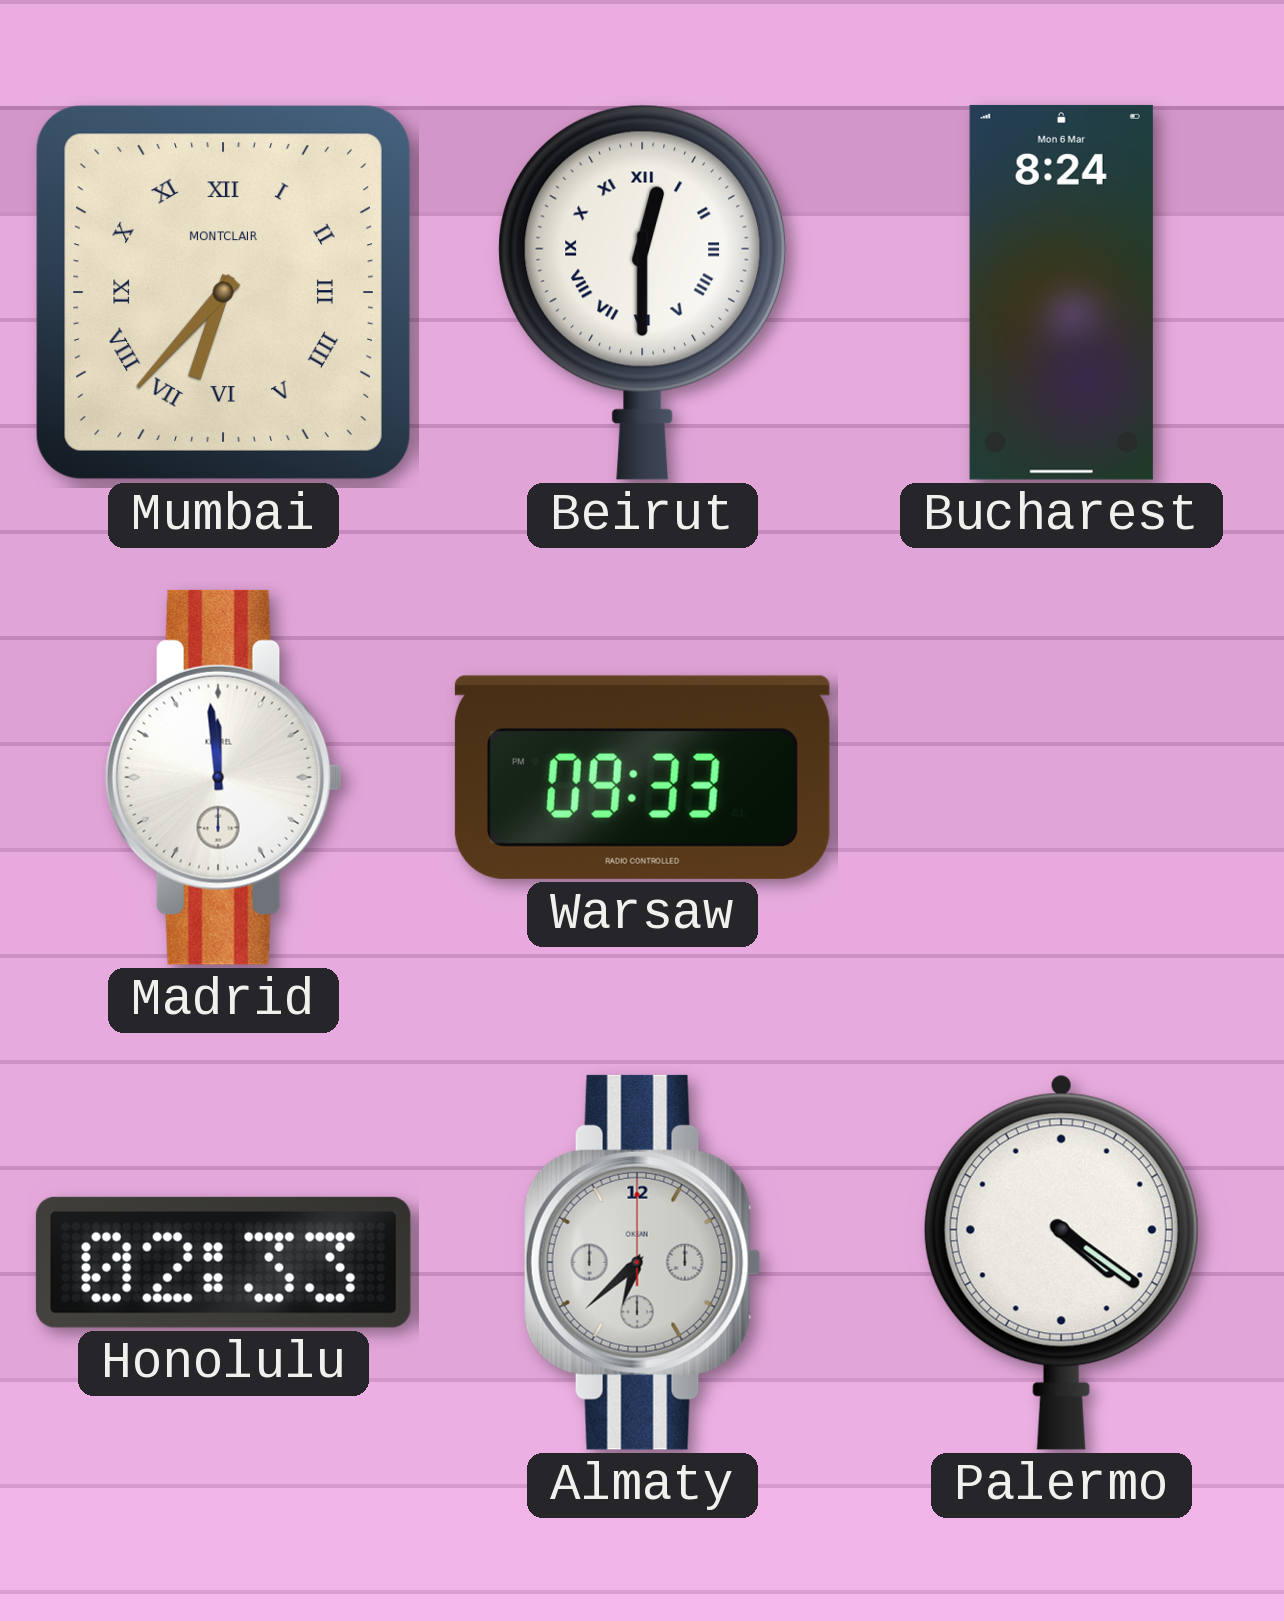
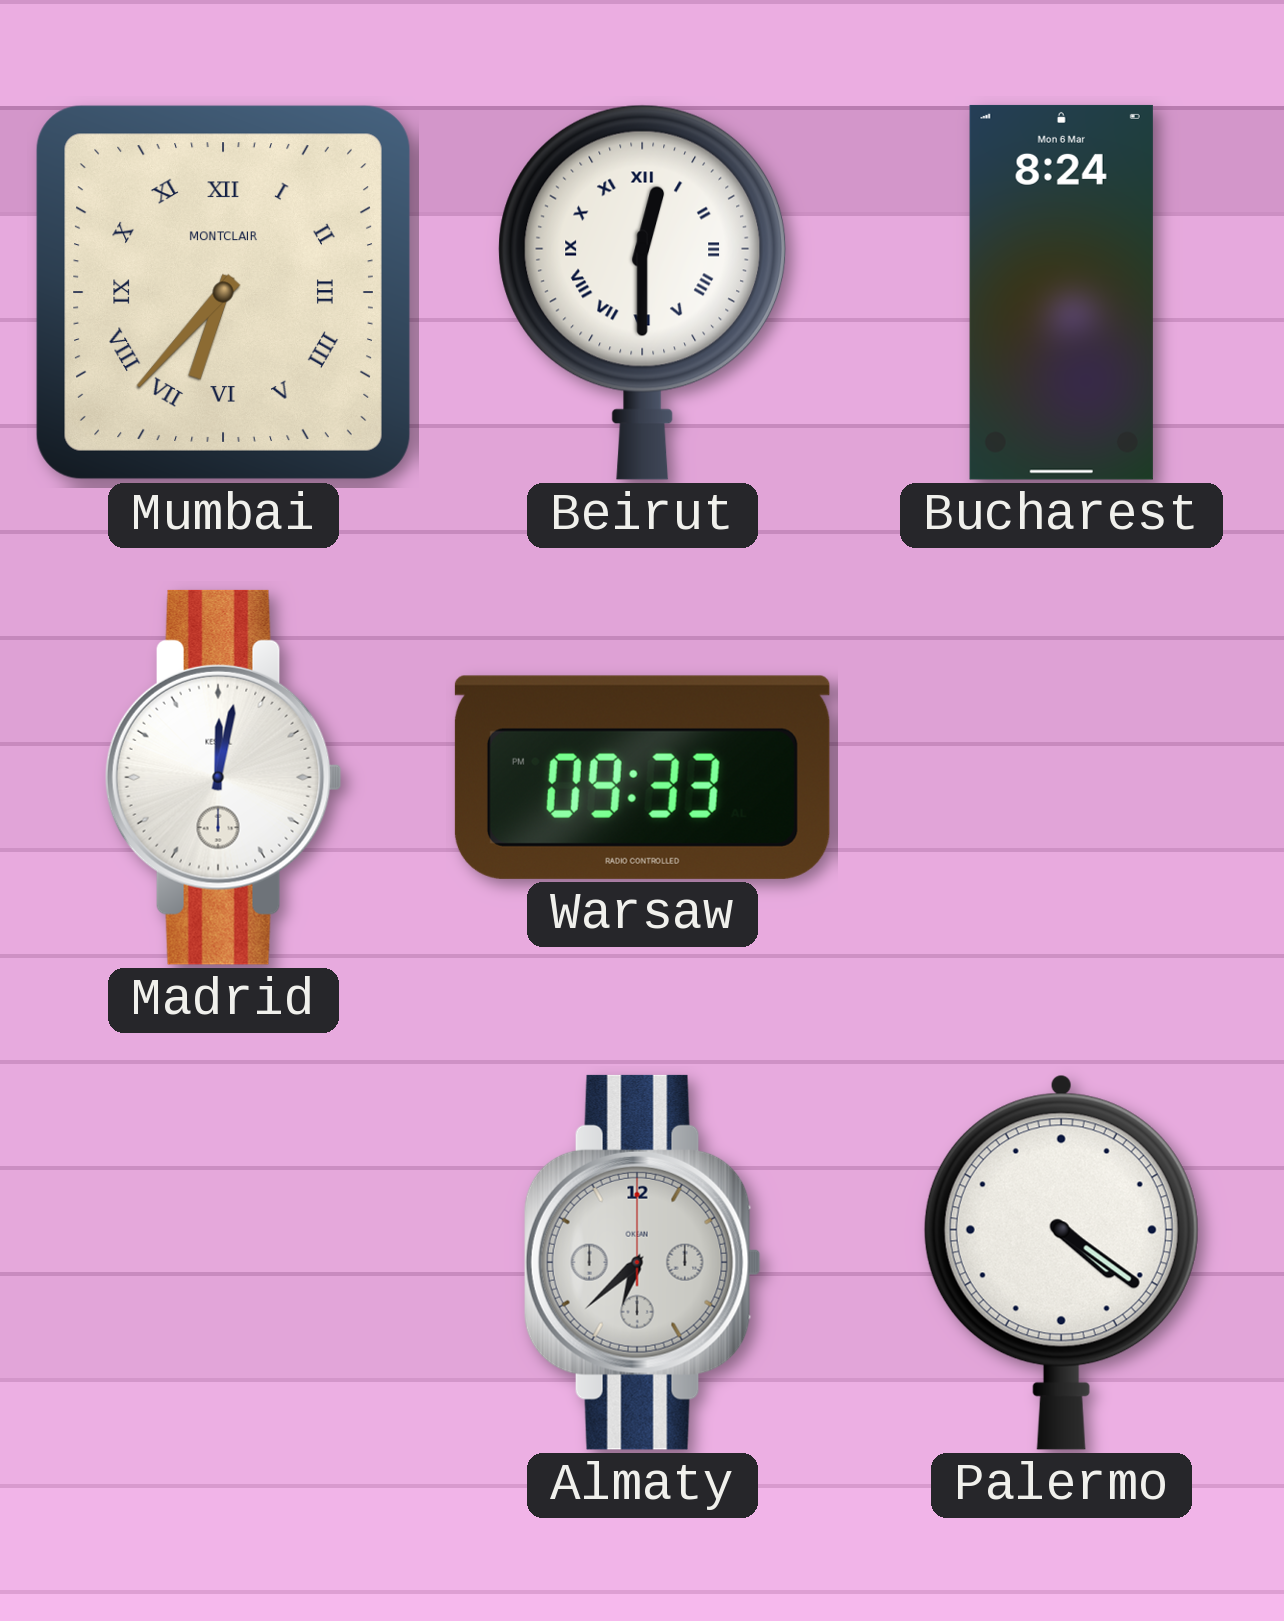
Madrid: 11:59 -> 12:02
Honolulu: 02:33 -> none
